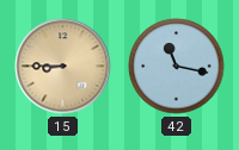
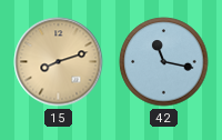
15: 8:45 -> 8:12
